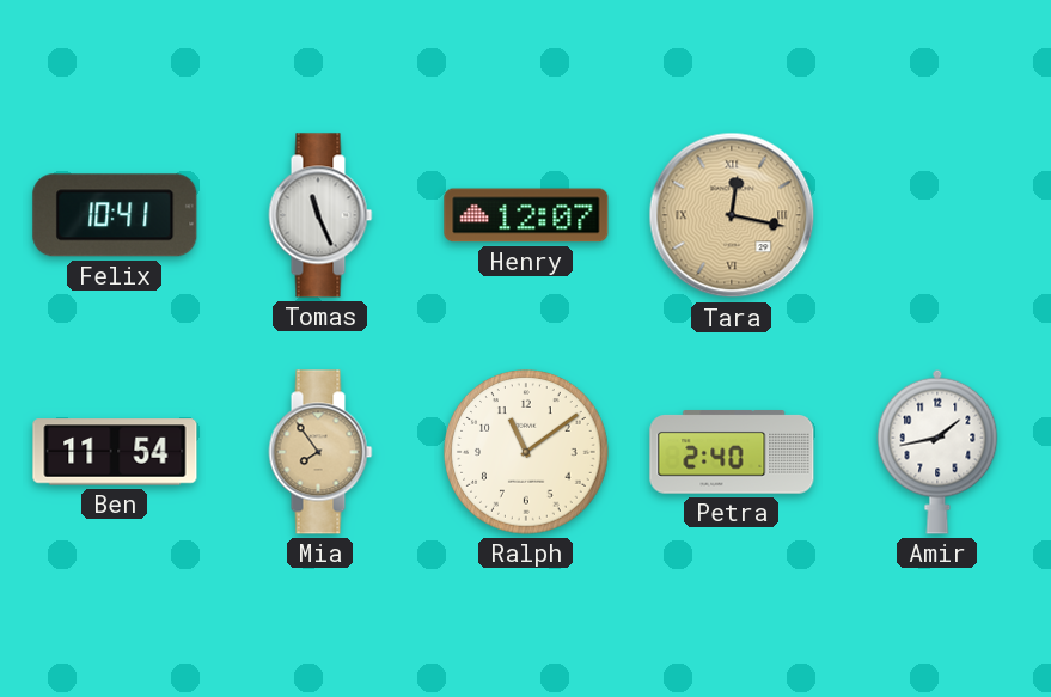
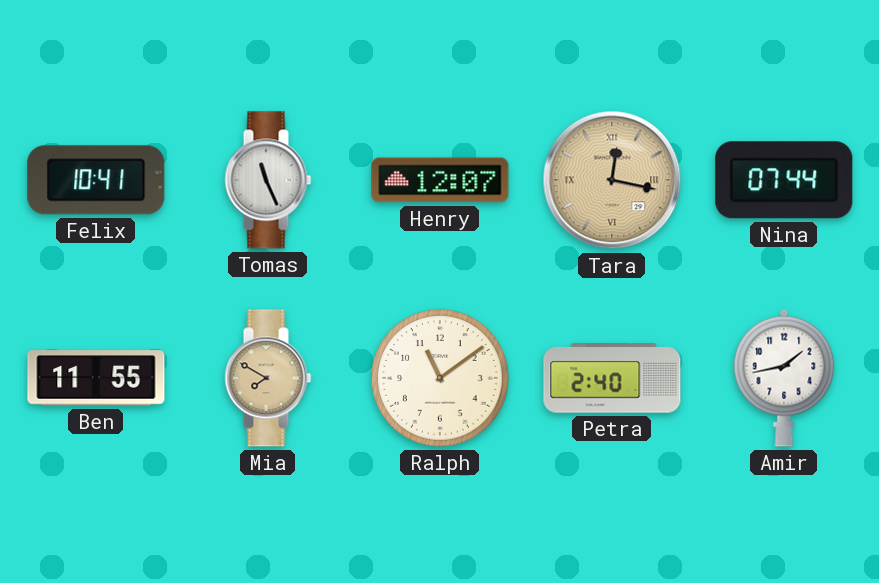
Nina: none -> 07:44
Ben: 11:54 -> 11:55
Mia: 7:54 -> 7:50
